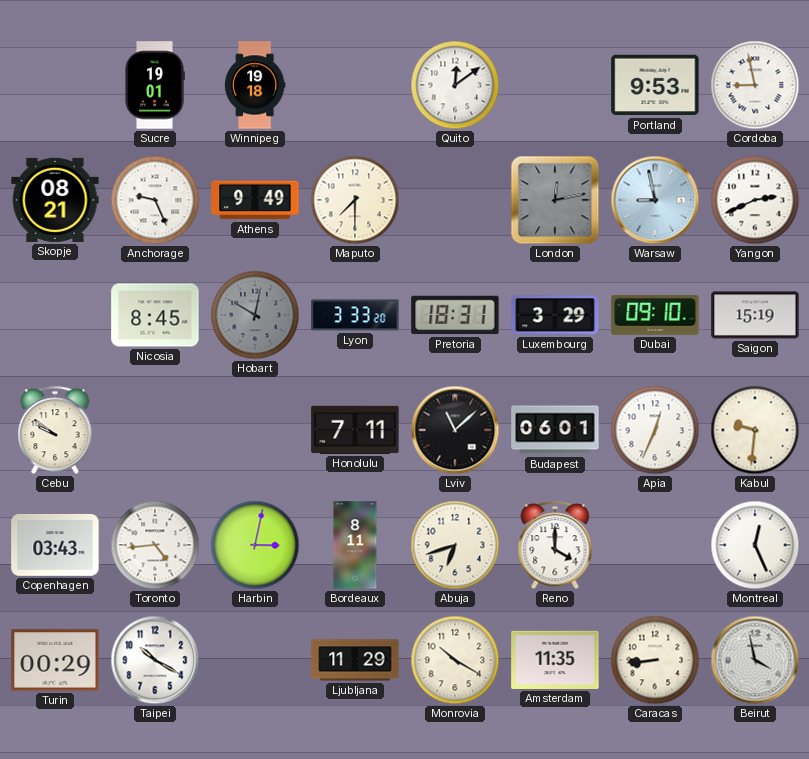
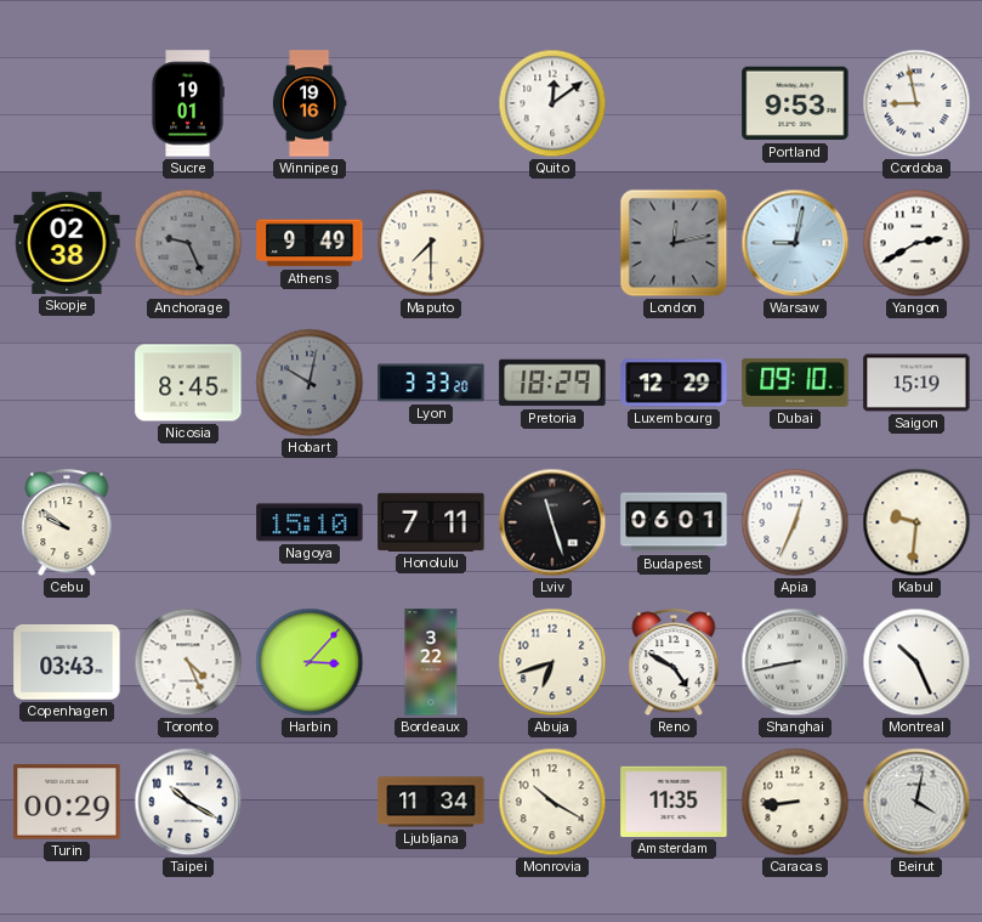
Winnipeg: 19:18 -> 19:16
Skopje: 08:21 -> 02:38
Anchorage dial: white -> grey
Warsaw: 8:58 -> 9:02
Yangon: 2:41 -> 2:40
Pretoria: 18:31 -> 18:29
Luxembourg: 3:29 -> 12:29
Nagoya: none -> 15:10
Lviv: 11:08 -> 11:27
Toronto: 4:44 -> 4:26
Harbin: 3:02 -> 3:07
Bordeaux: 8:11 -> 3:22
Reno: 4:00 -> 4:50
Shanghai: none -> 8:43
Montreal: 12:26 -> 10:26
Ljubljana: 11:29 -> 11:34
Beirut: 3:58 -> 4:02
